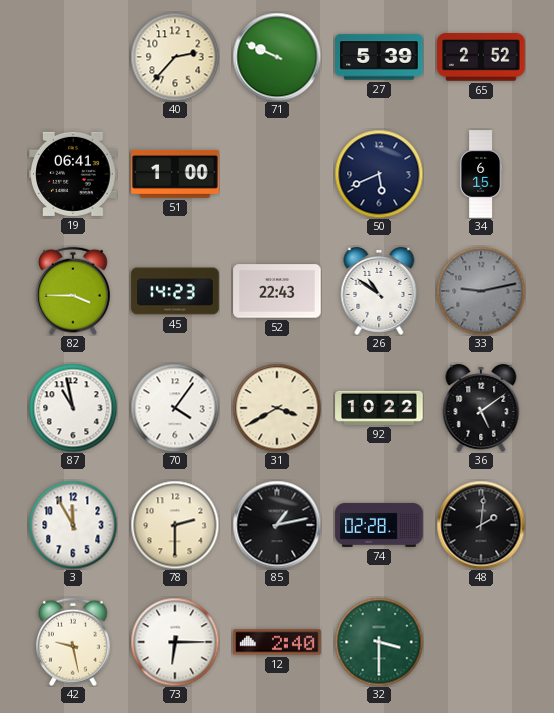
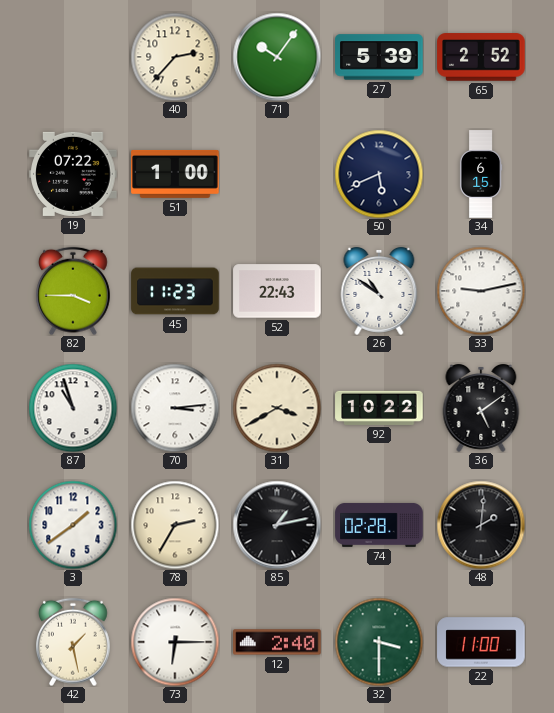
71: 9:49 -> 10:06
19: 06:41 -> 07:22
45: 14:23 -> 11:23
33 dial: grey -> white
87: 10:58 -> 10:57
70: 4:06 -> 3:14
3: 11:55 -> 1:39
78: 2:30 -> 2:35
42: 9:28 -> 1:28
22: none -> 11:00
